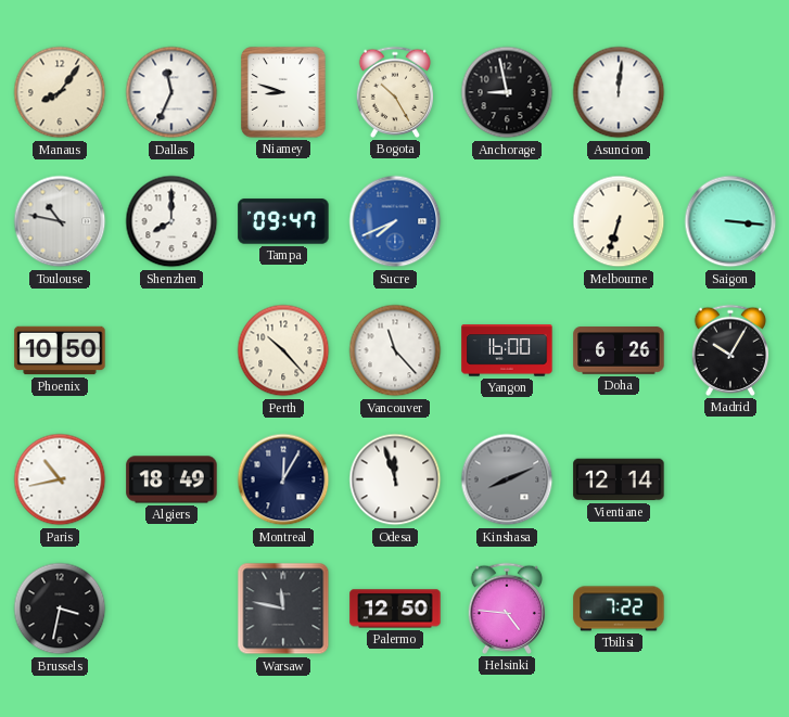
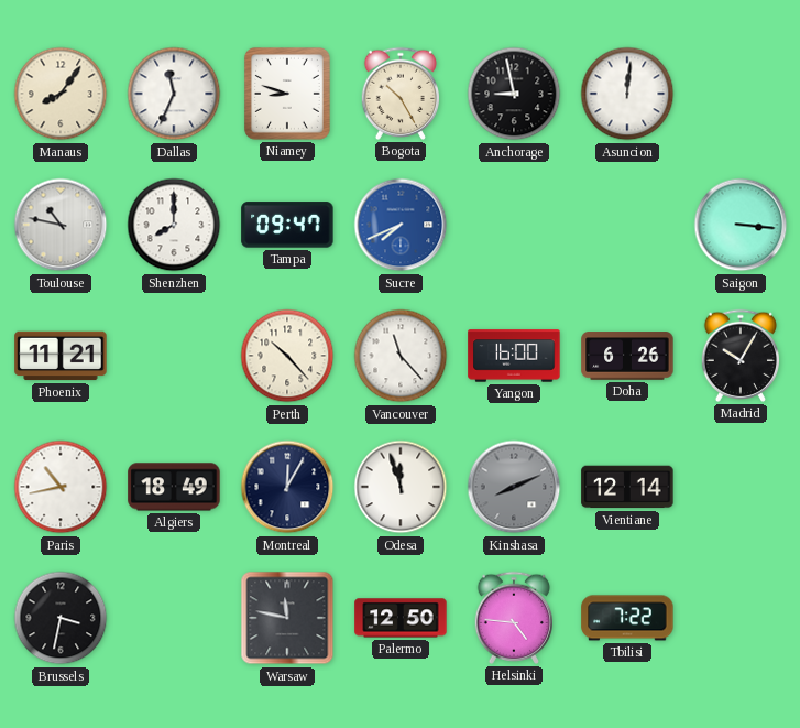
Melbourne: 6:33 -> none
Phoenix: 10:50 -> 11:21
